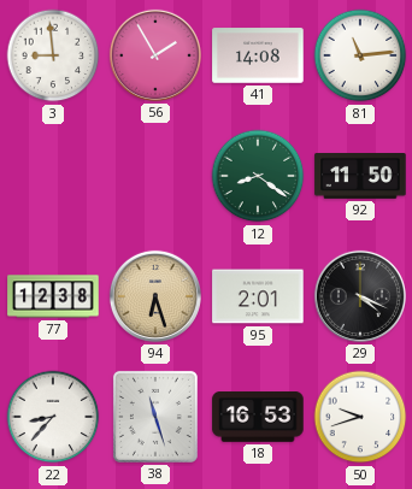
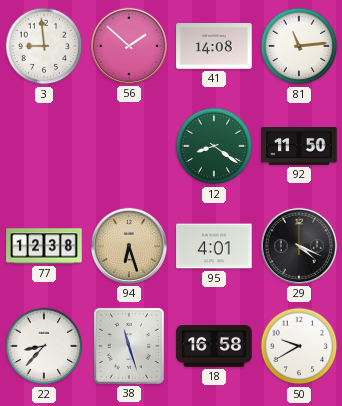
56: 1:55 -> 1:52
95: 2:01 -> 4:01
18: 16:53 -> 16:58
50: 9:42 -> 9:40
